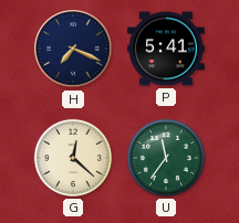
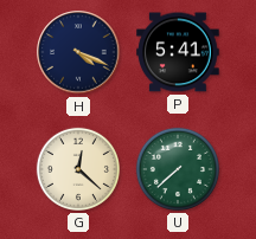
H: 7:19 -> 4:19
U: 11:36 -> 7:38
